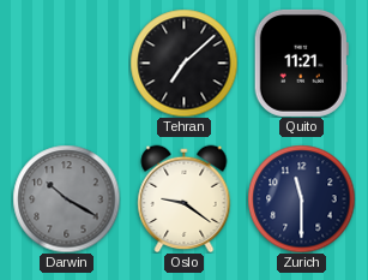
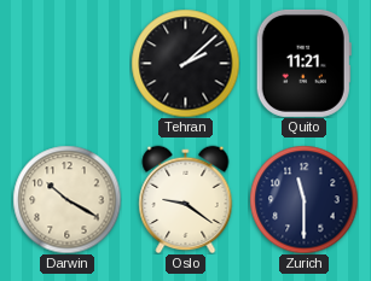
Tehran: 7:08 -> 2:08
Darwin dial: grey -> cream
